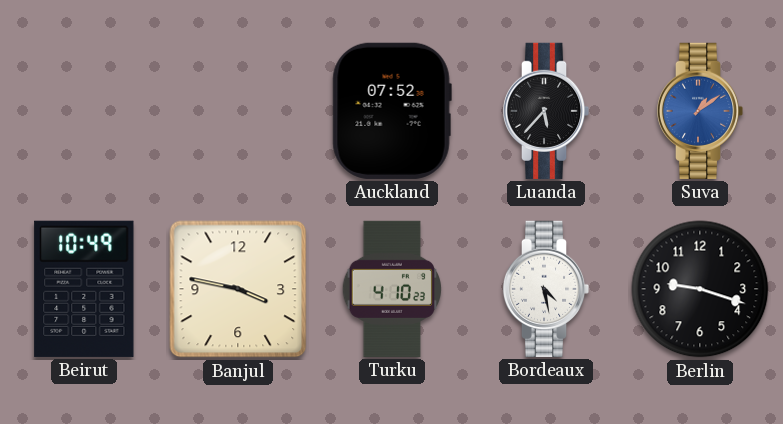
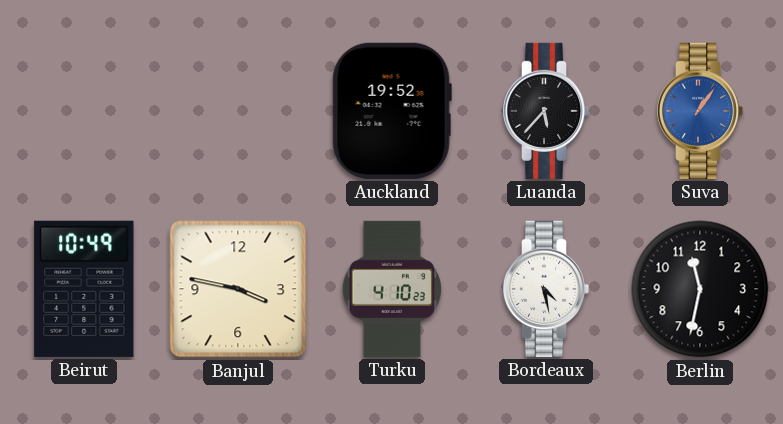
Auckland: 07:52 -> 19:52
Suva: 1:09 -> 1:06
Berlin: 9:18 -> 11:32
